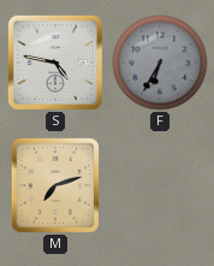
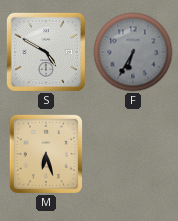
S: 4:47 -> 4:50
M: 7:12 -> 6:27
